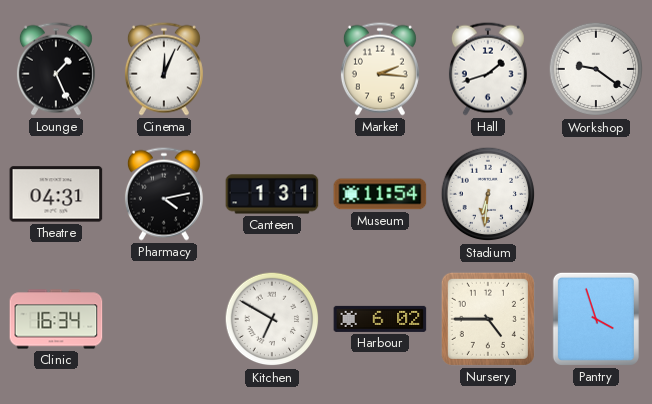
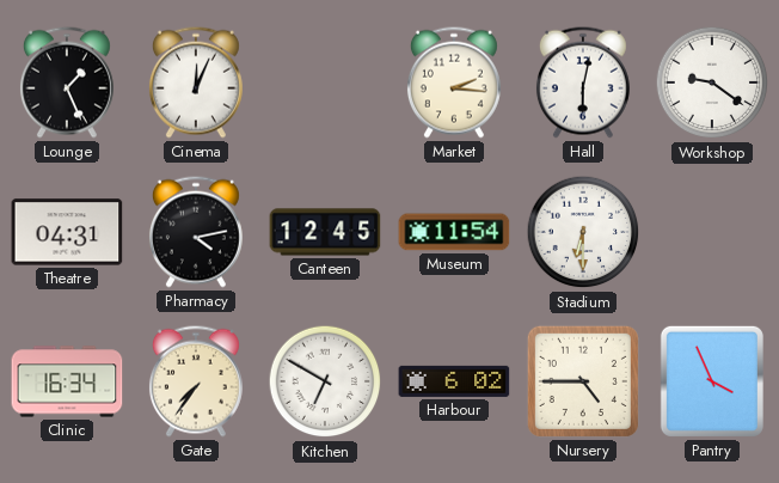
Hall: 1:42 -> 6:02
Canteen: 1:31 -> 12:45
Stadium: 6:31 -> 6:30
Gate: none -> 7:36
Pantry: 3:57 -> 3:56
